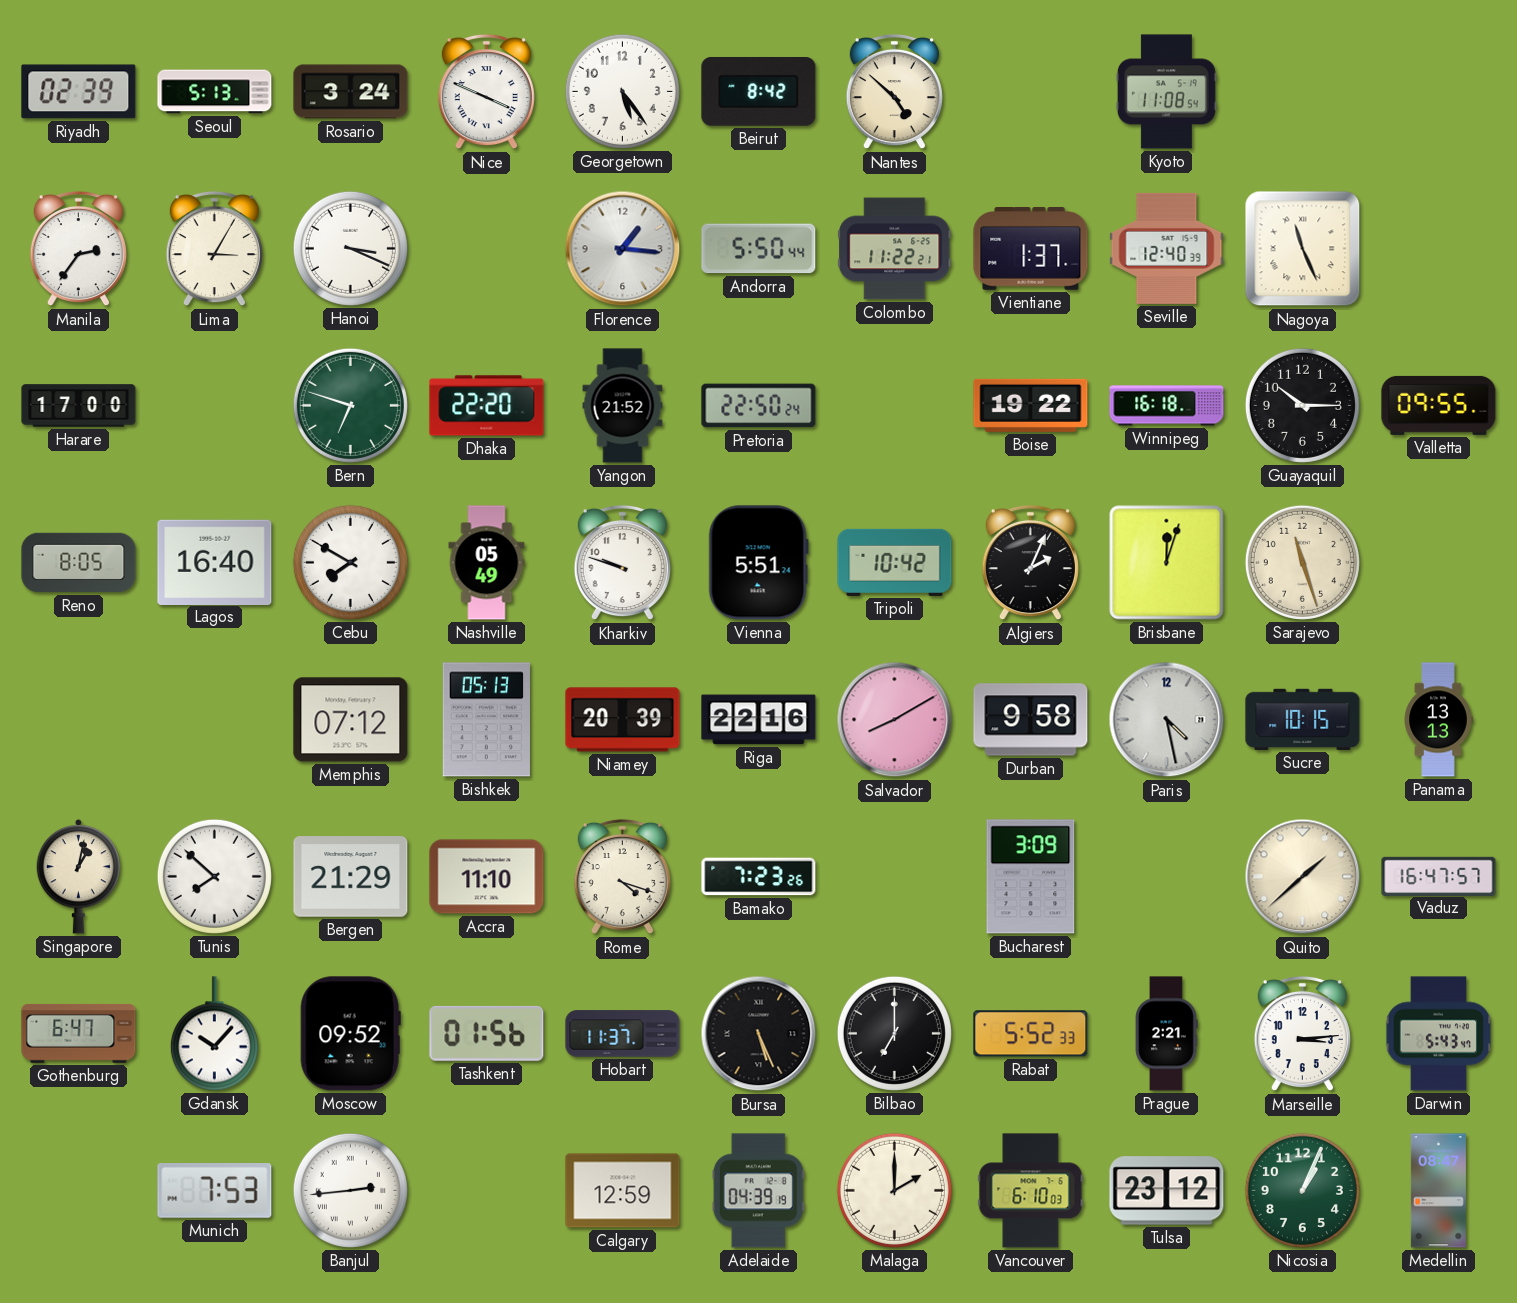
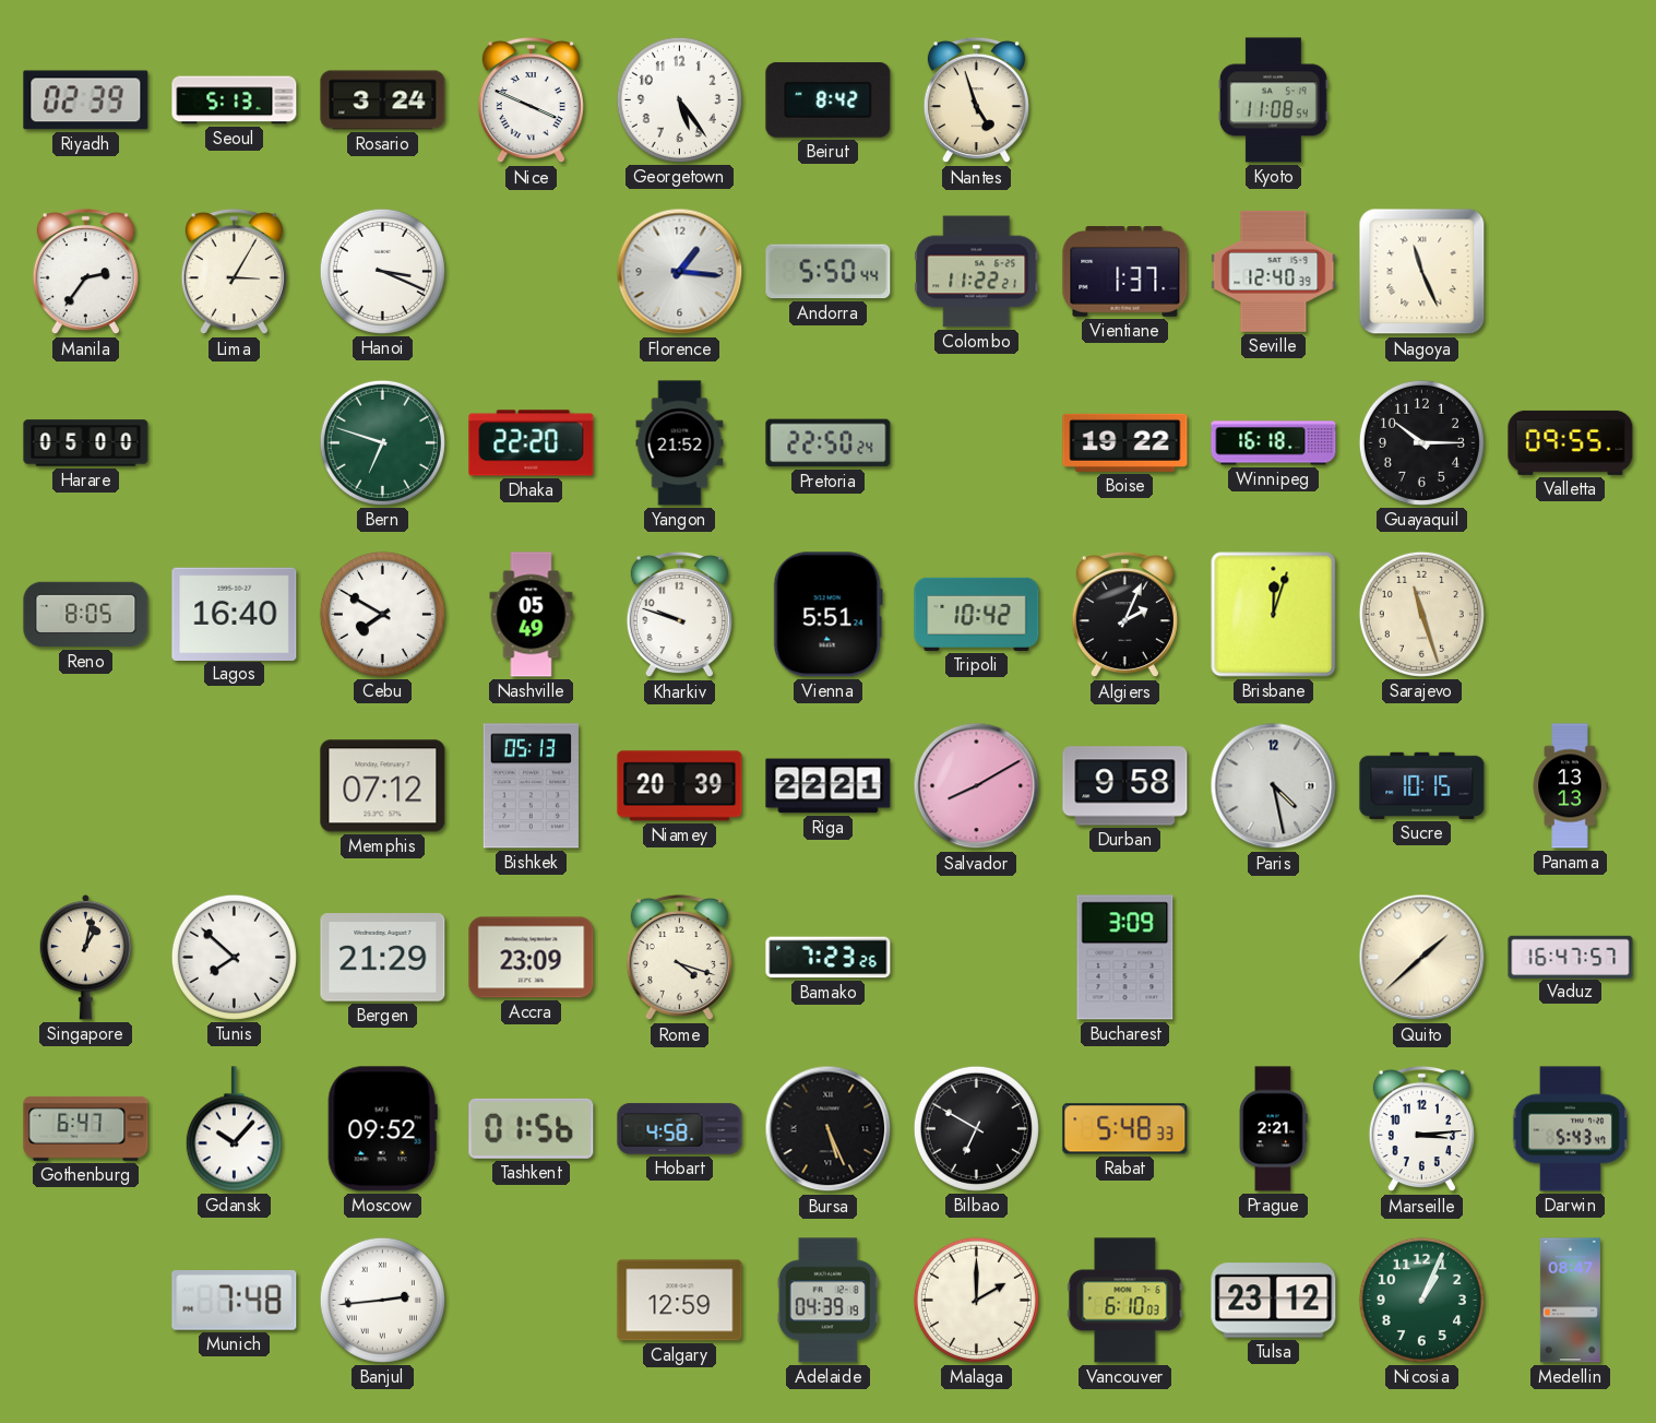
Nantes: 4:52 -> 4:57
Harare: 17:00 -> 05:00
Riga: 22:16 -> 22:21
Accra: 11:10 -> 23:09
Hobart: 11:37 -> 4:58
Bilbao: 7:00 -> 6:50
Rabat: 5:52 -> 5:48
Munich: 7:53 -> 7:48
